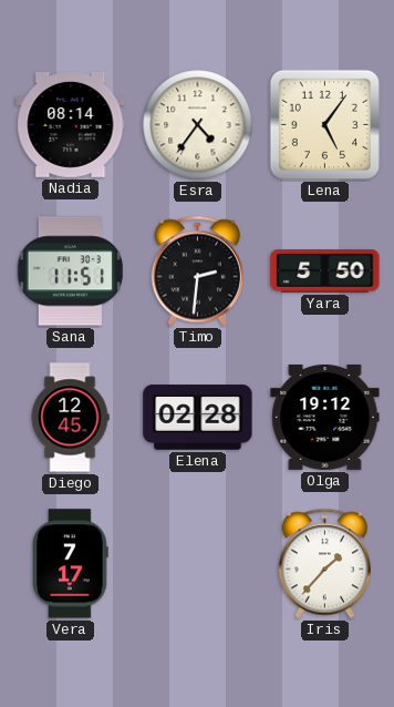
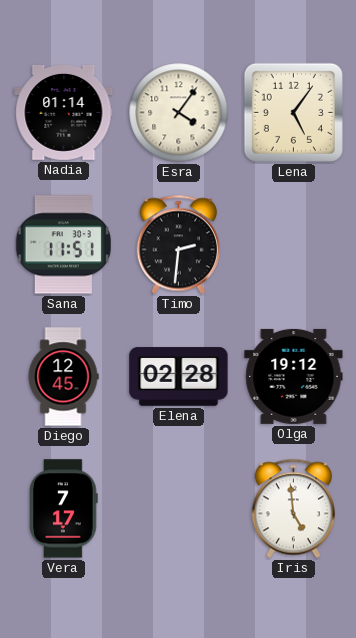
Nadia: 08:14 -> 01:14
Esra: 4:36 -> 4:06
Yara: 5:50 -> none
Iris: 1:37 -> 4:59
